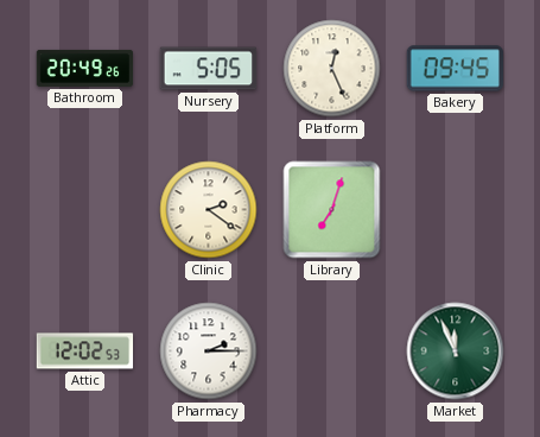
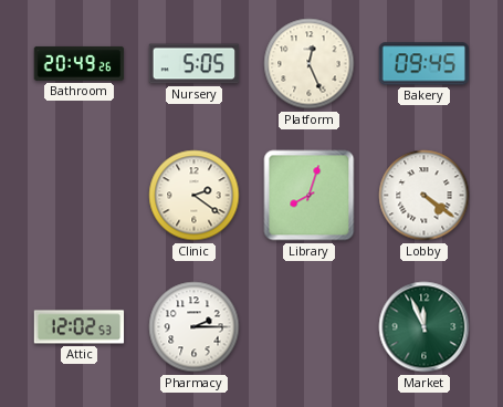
Library: 7:03 -> 8:03
Lobby: none -> 4:21
